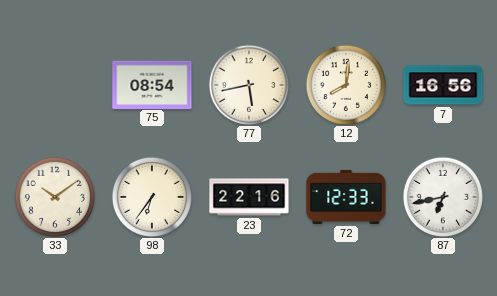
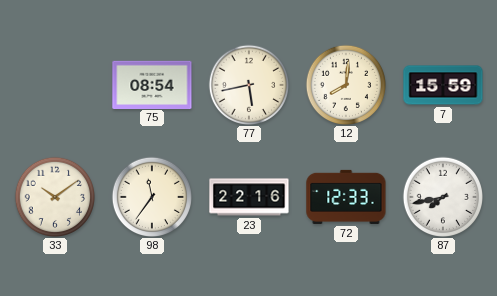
7: 16:56 -> 15:59
98: 6:36 -> 11:36
87: 6:43 -> 7:43
